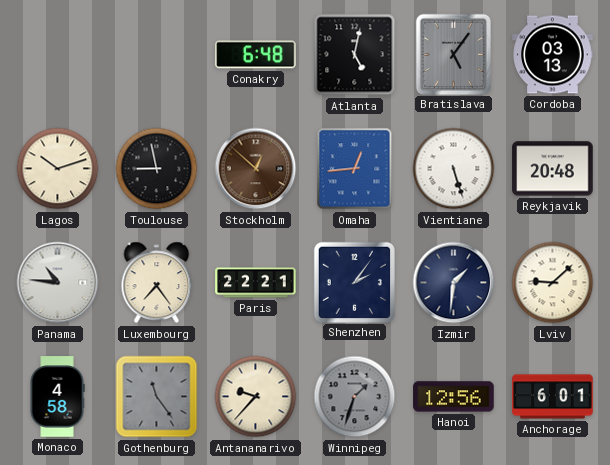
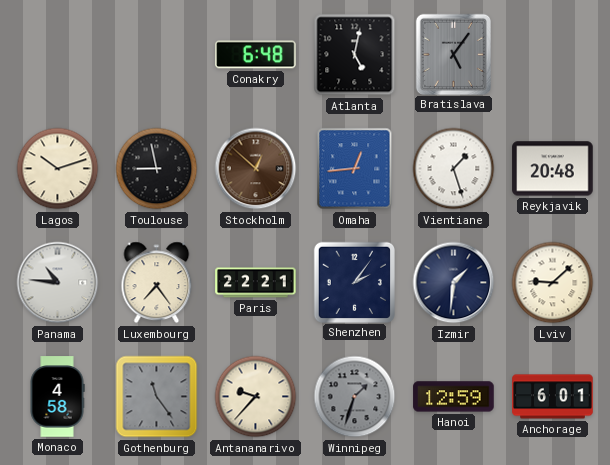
Cordoba: 03:13 -> none
Vientiane: 5:27 -> 1:27
Hanoi: 12:56 -> 12:59
